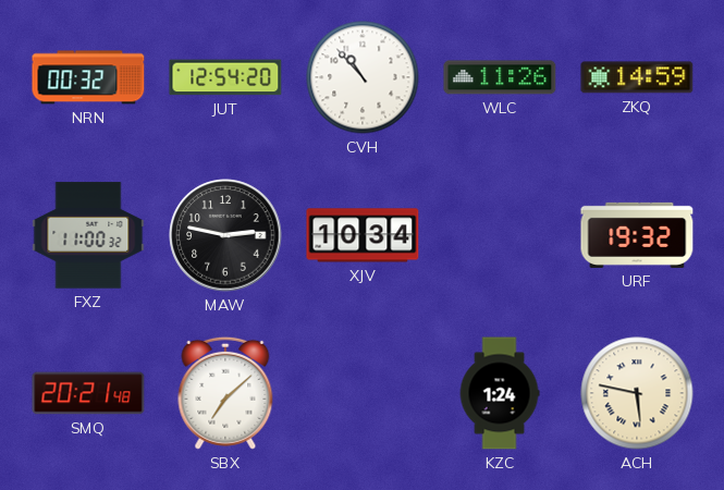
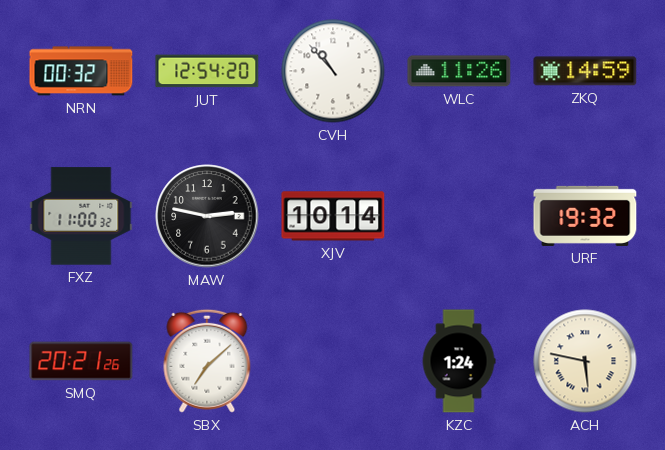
XJV: 10:34 -> 10:14
SMQ: 20:21:48 -> 20:21:26
